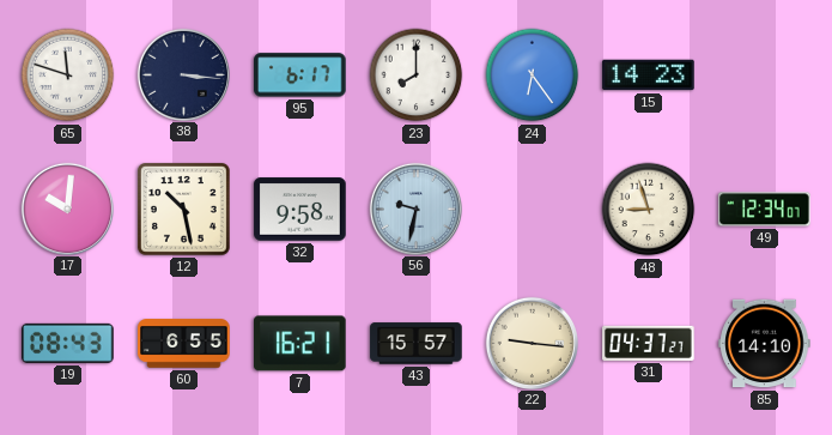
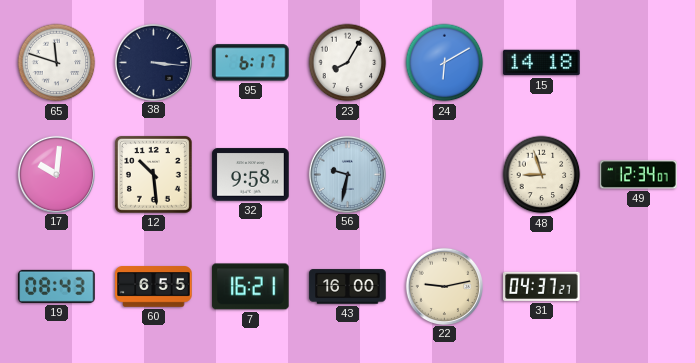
23: 8:00 -> 8:05
24: 6:24 -> 6:10
15: 14:23 -> 14:18
12: 10:28 -> 10:29
43: 15:57 -> 16:00
22: 9:16 -> 9:13
85: 14:10 -> none
